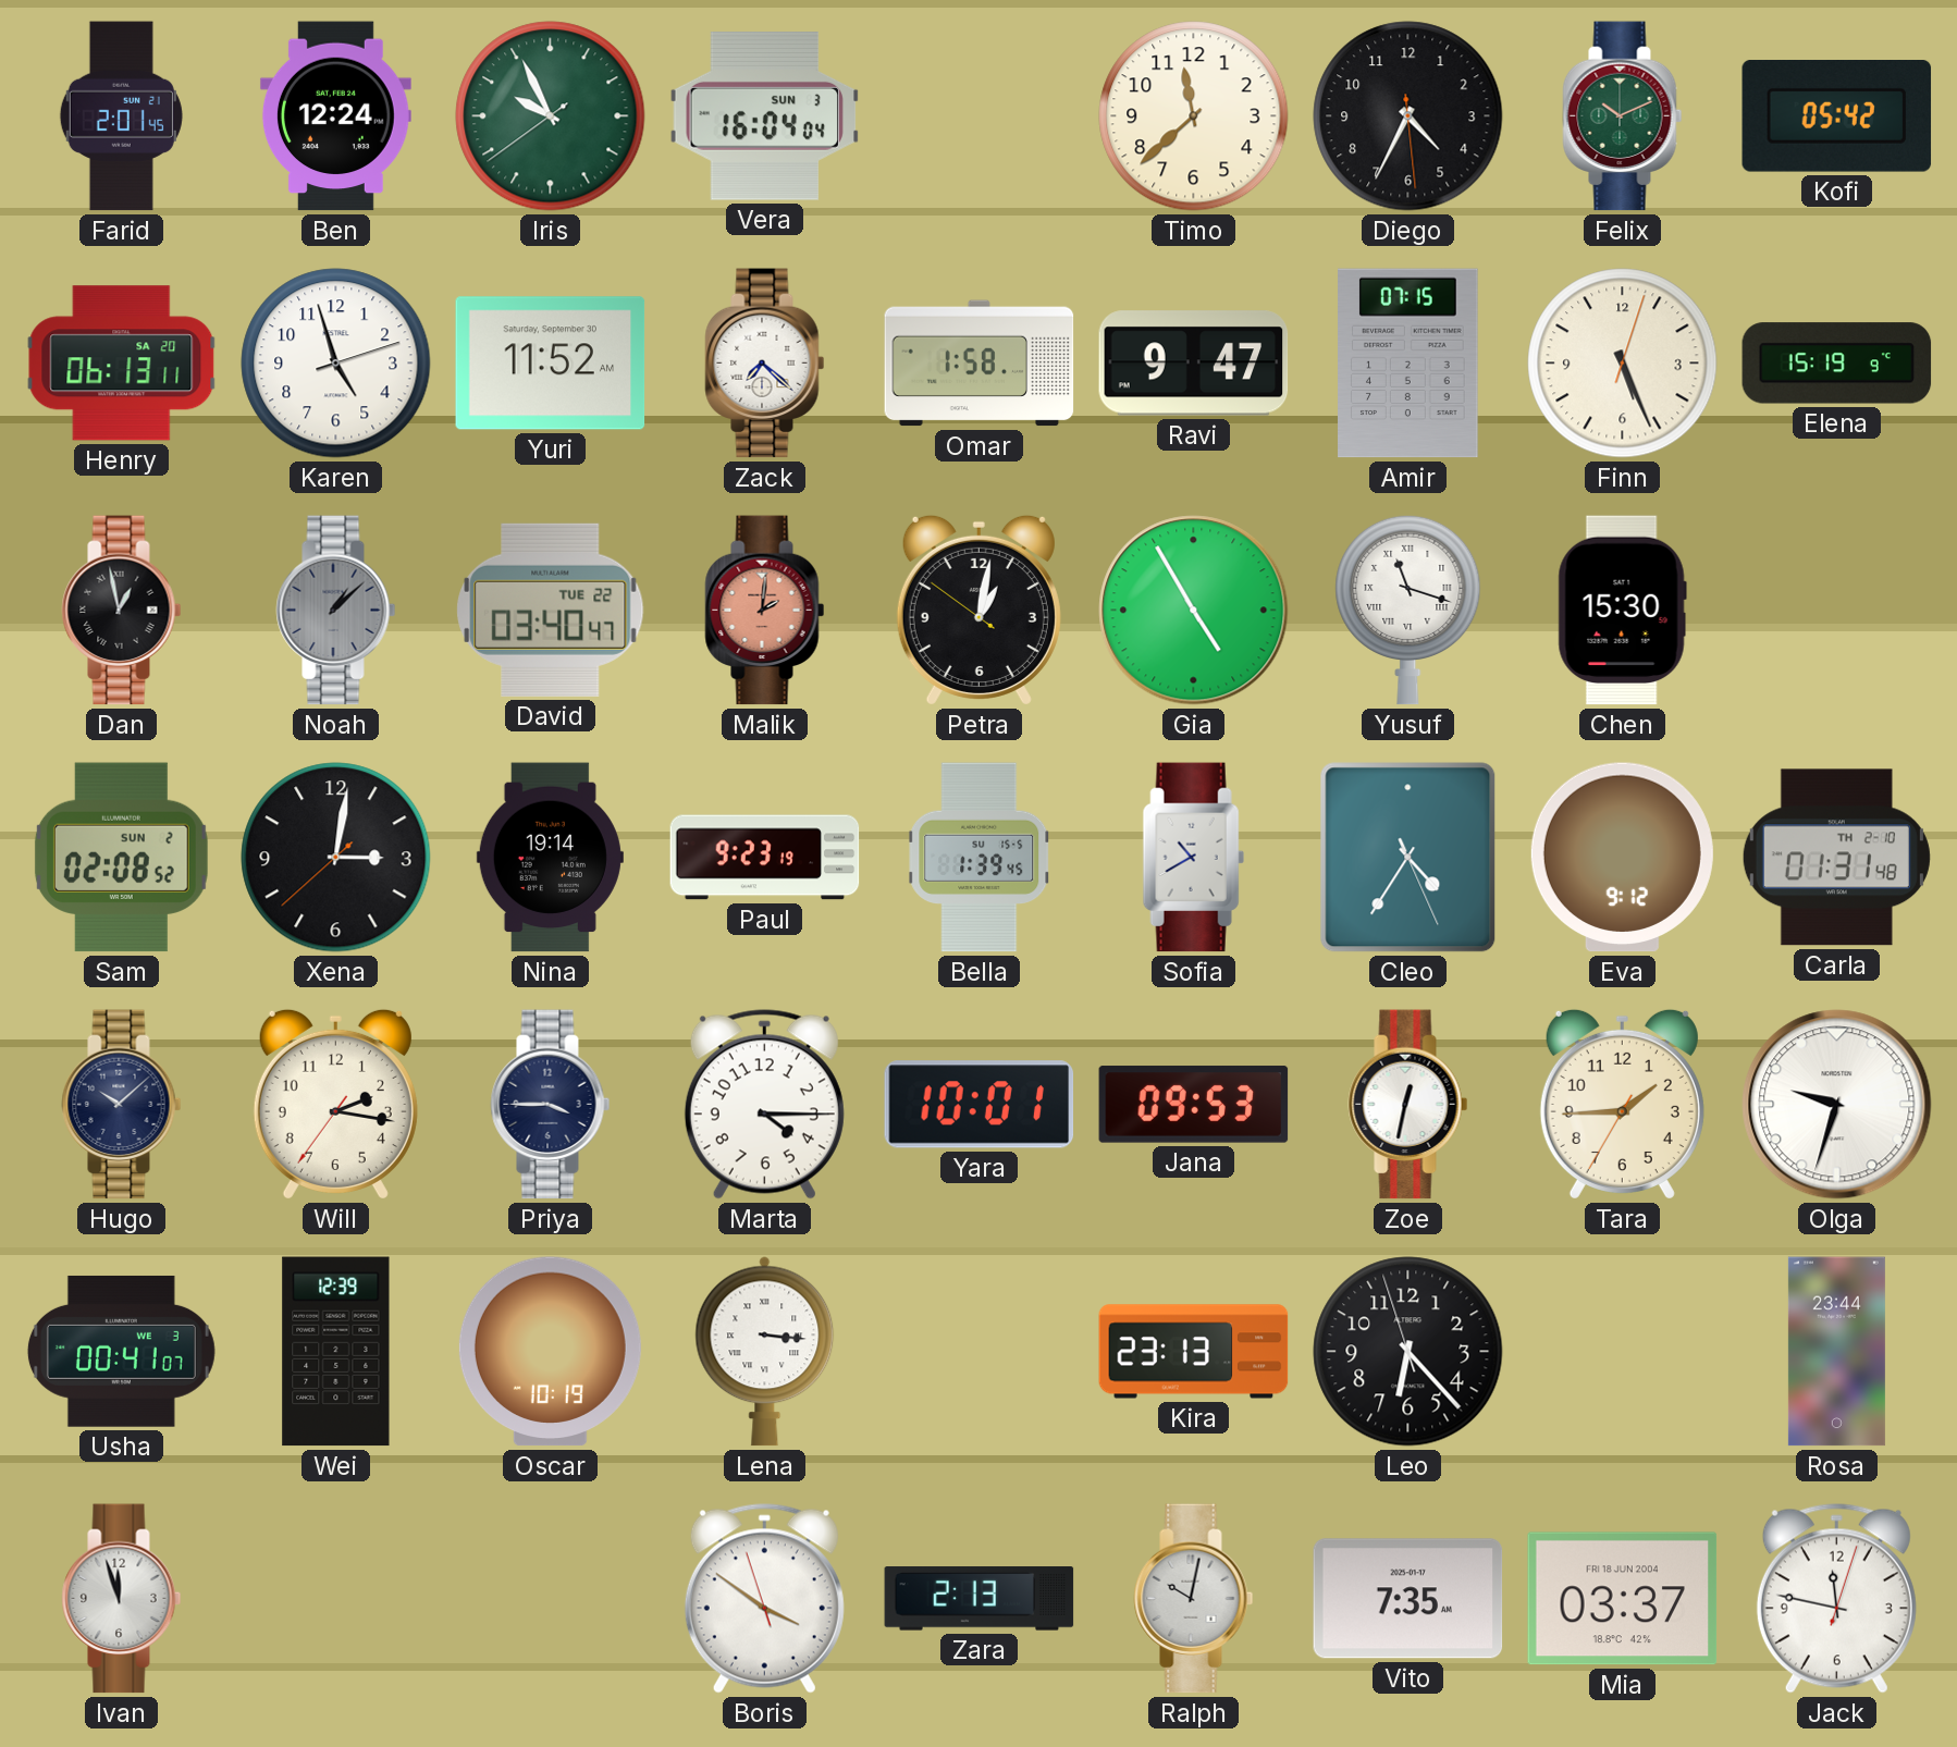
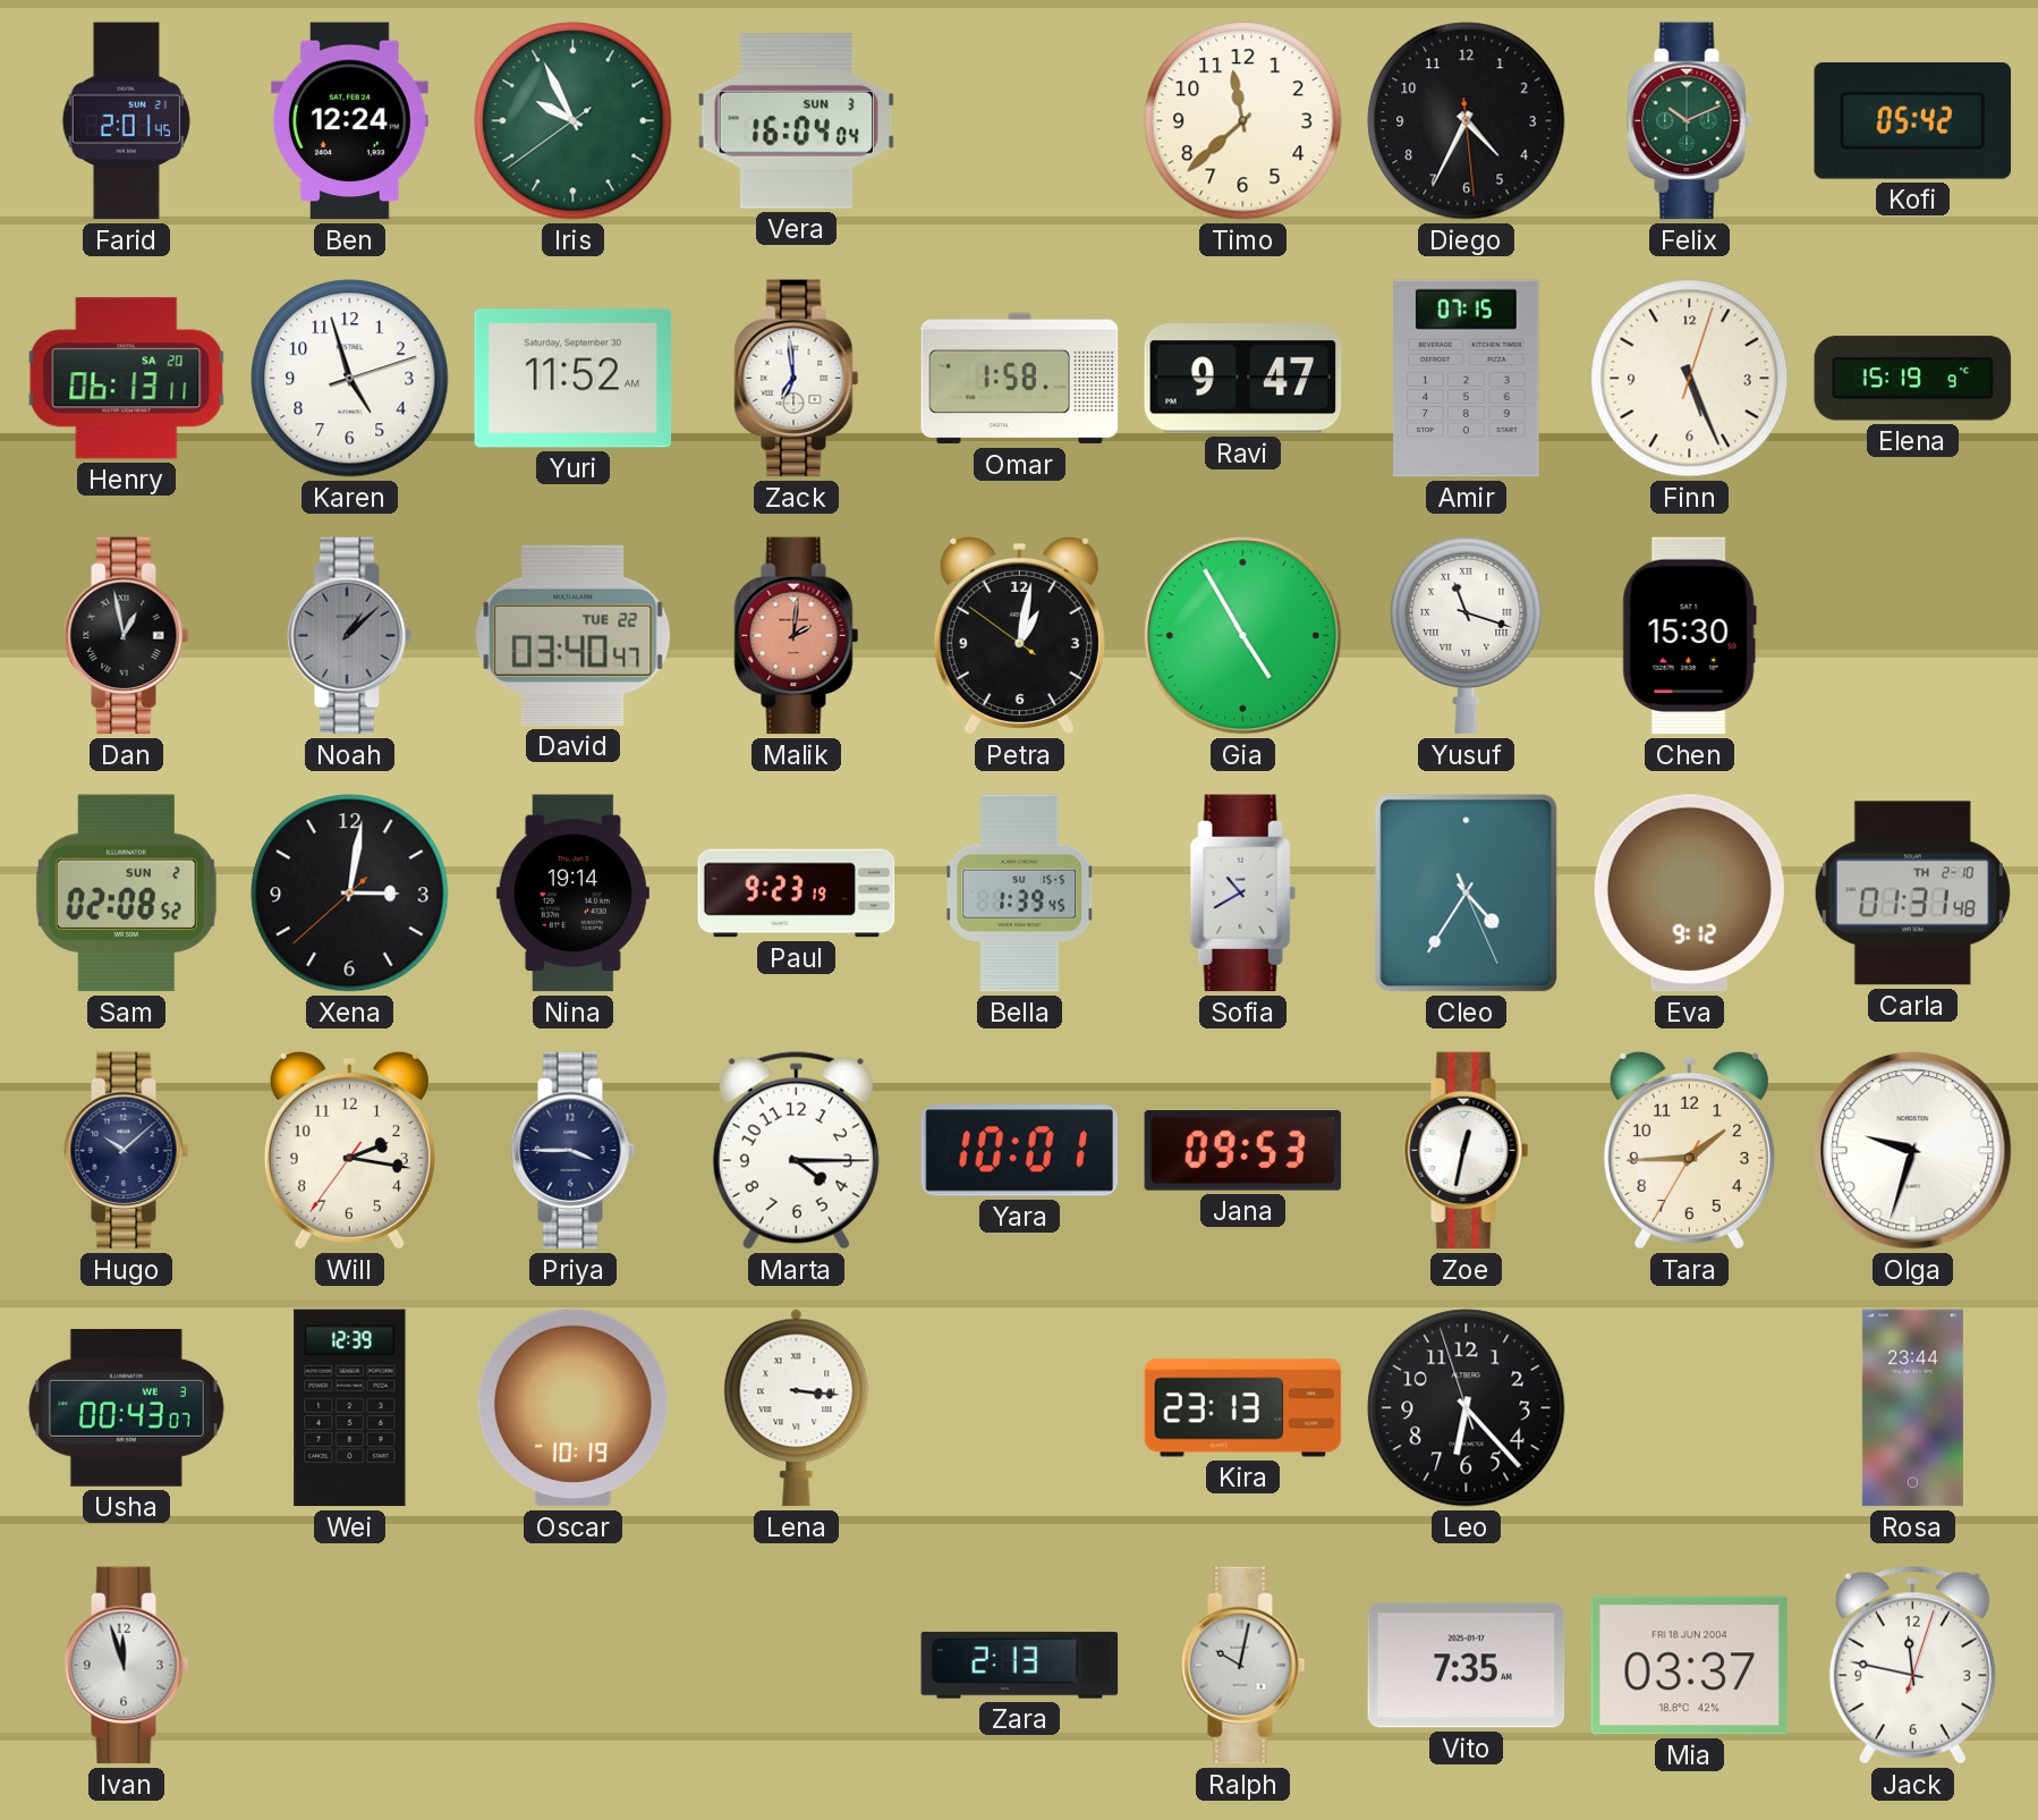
Zack: 7:22 -> 6:59
Usha: 00:41 -> 00:43
Boris: 3:50 -> none
